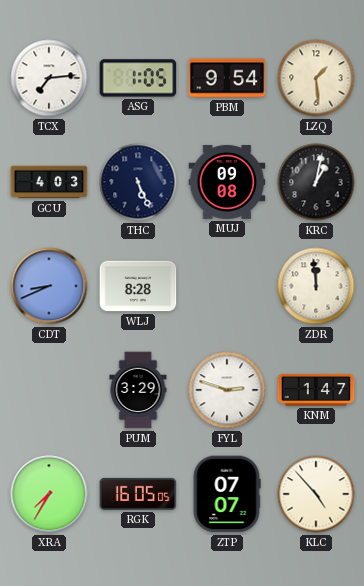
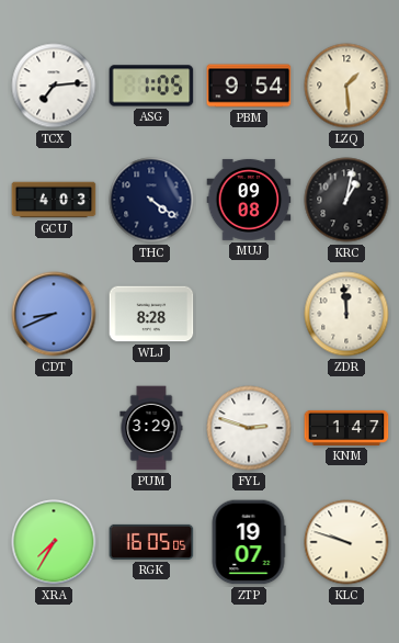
THC: 5:26 -> 4:21
ZTP: 07:07 -> 19:07
KLC: 4:53 -> 9:48
